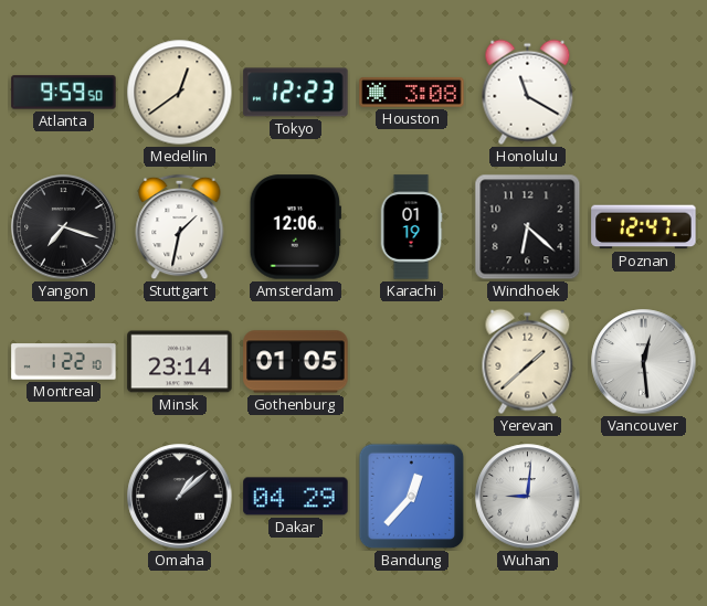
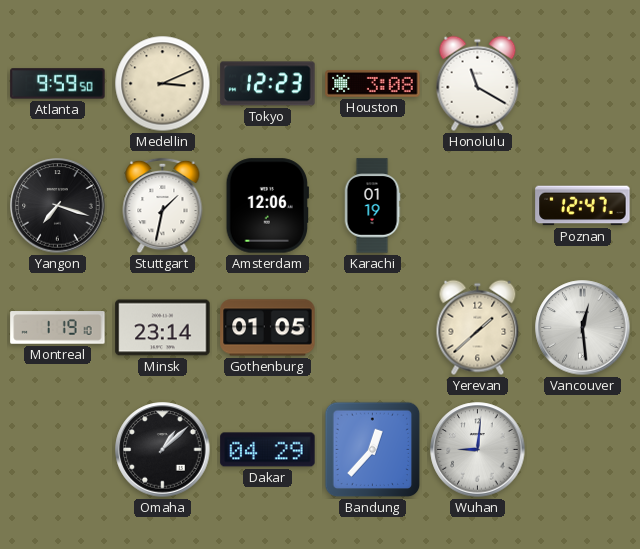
Medellin: 12:39 -> 3:11
Windhoek: 6:22 -> none
Montreal: 1:22 -> 1:19
